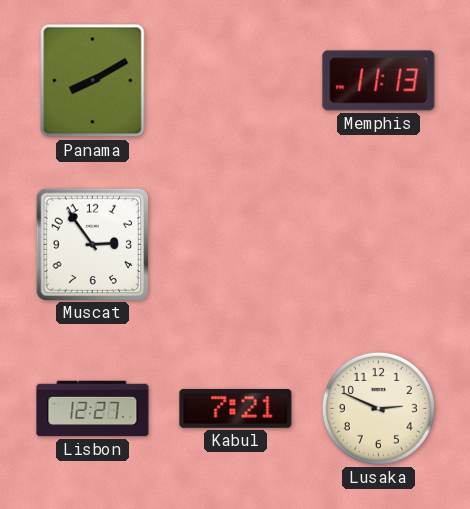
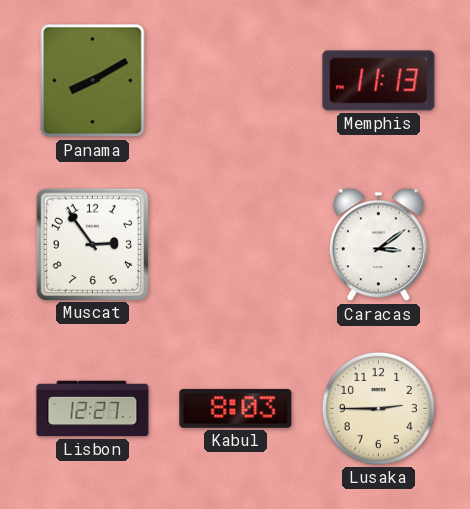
Caracas: none -> 3:09
Kabul: 7:21 -> 8:03
Lusaka: 2:49 -> 2:45
